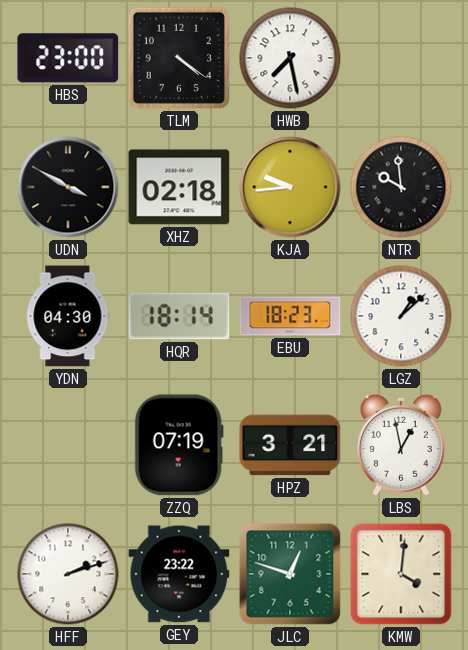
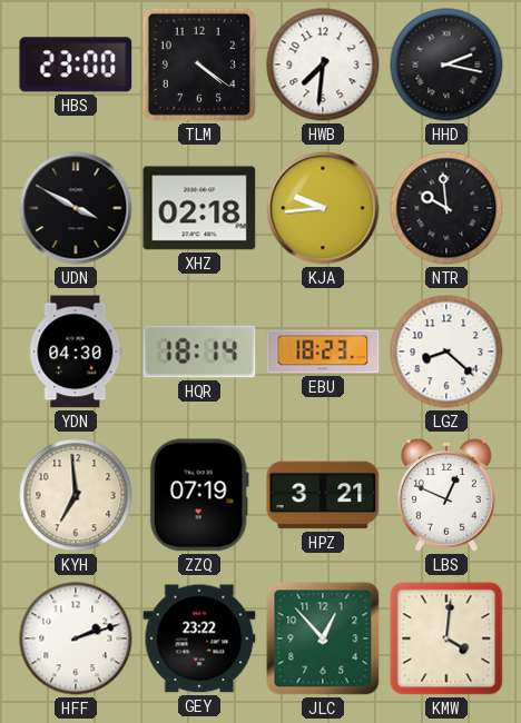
HWB: 7:28 -> 7:31
HHD: none -> 2:17
LGZ: 1:08 -> 8:22
KYH: none -> 6:59
LBS: 12:58 -> 12:49
JLC: 12:48 -> 12:53
